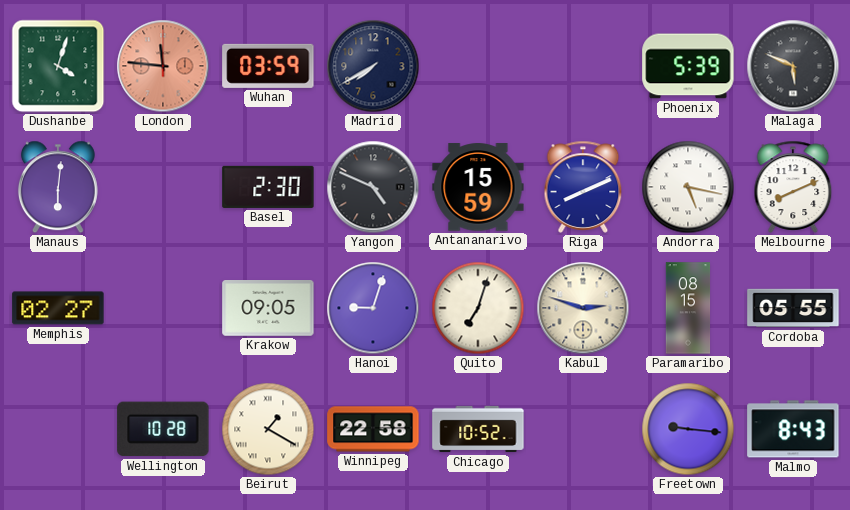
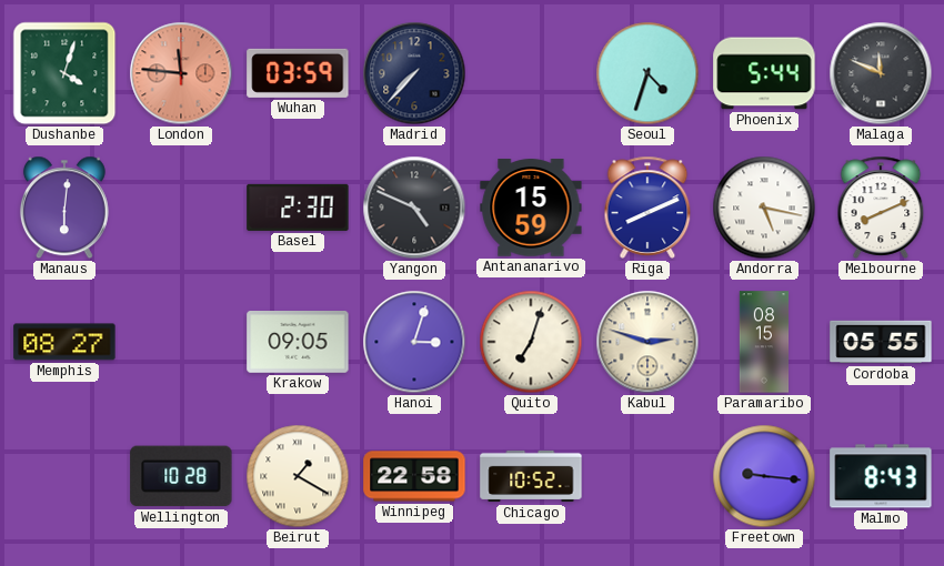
Madrid: 7:40 -> 7:37
Seoul: none -> 4:33
Phoenix: 5:39 -> 5:44
Malaga: 5:49 -> 11:49
Memphis: 02:27 -> 08:27
Hanoi: 9:03 -> 3:03
